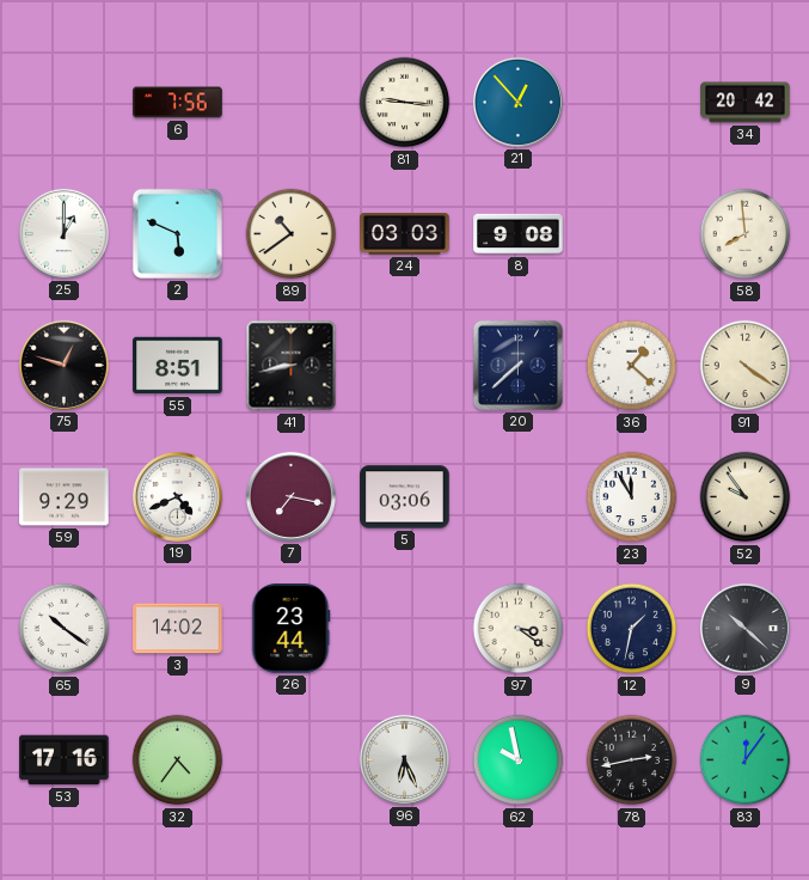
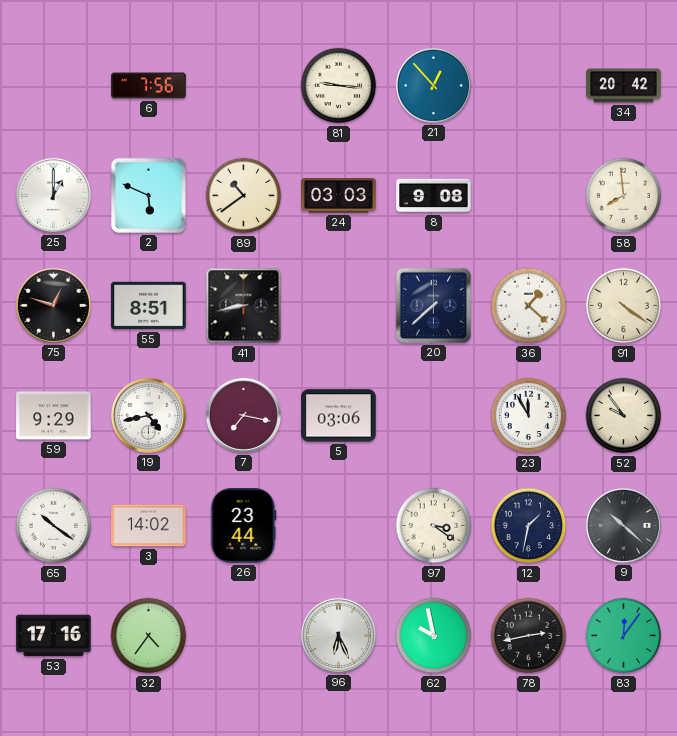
19: 4:41 -> 4:43
